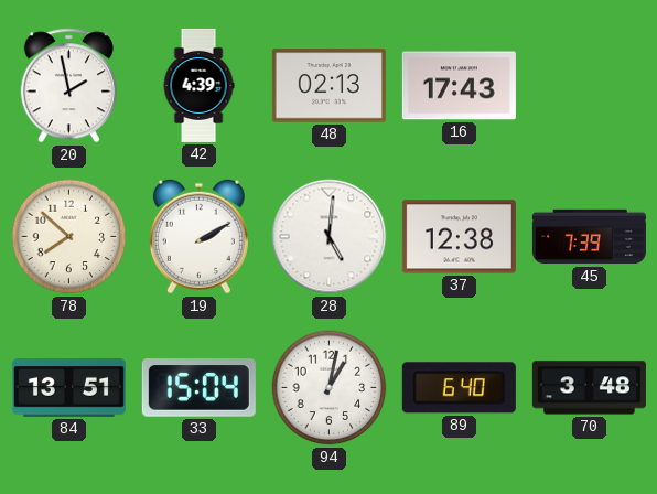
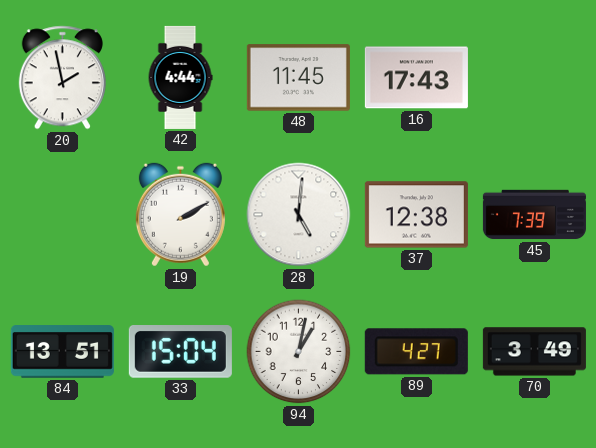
42: 4:39 -> 4:44
48: 02:13 -> 11:45
78: 7:52 -> none
89: 6:40 -> 4:27
70: 3:48 -> 3:49
